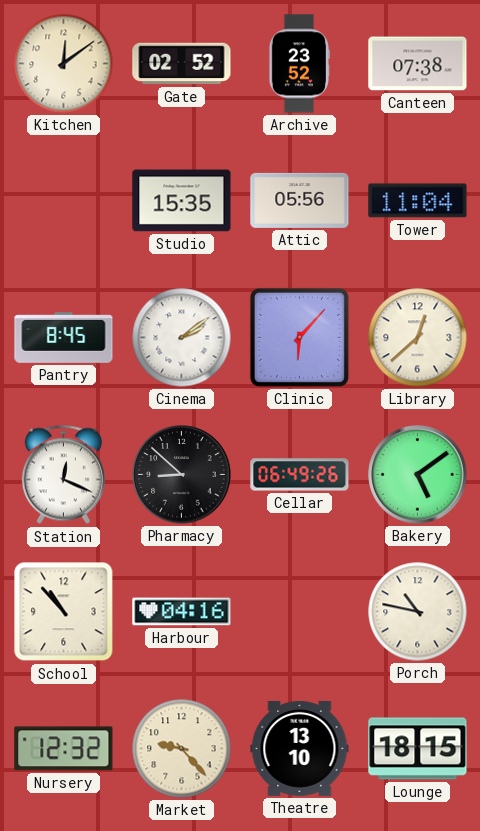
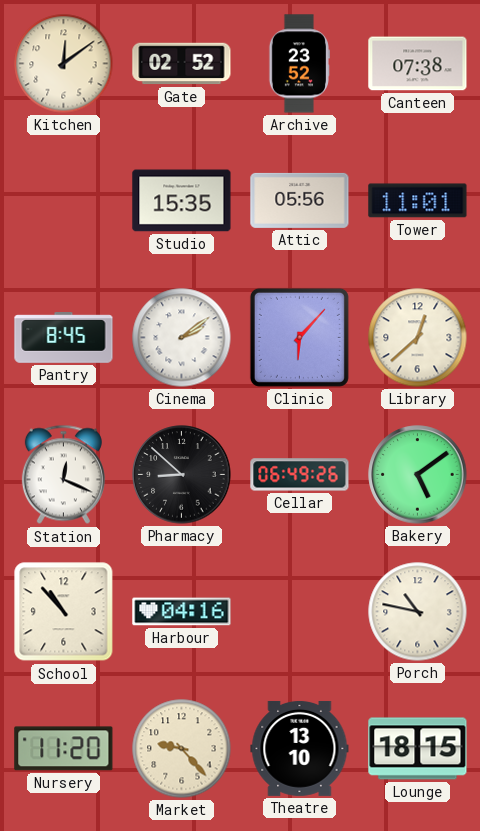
Tower: 11:04 -> 11:01
Nursery: 12:32 -> 11:20
